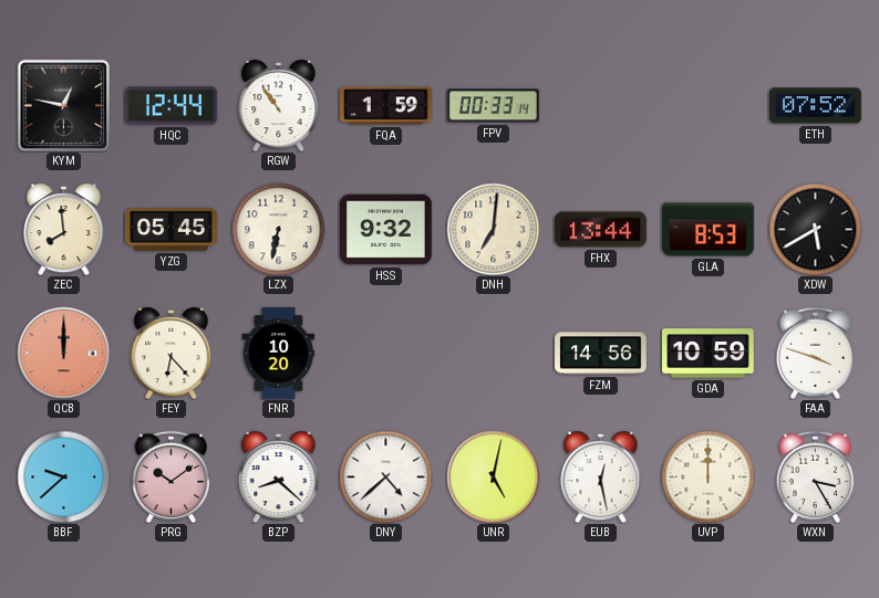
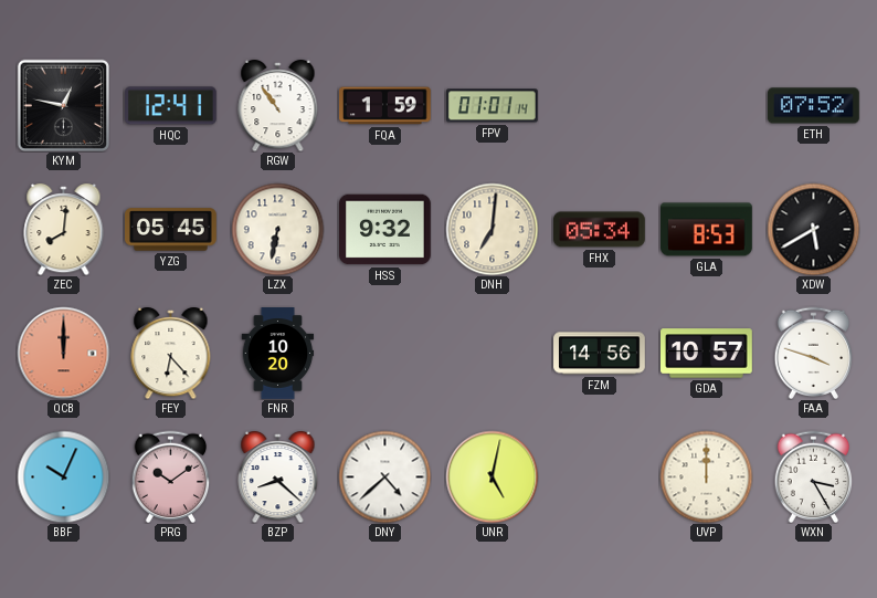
HQC: 12:44 -> 12:41
FPV: 00:33 -> 01:01
ZEC: 7:59 -> 8:01
FHX: 13:44 -> 05:34
GDA: 10:59 -> 10:57
BBF: 9:38 -> 10:04
EUB: 12:28 -> none
